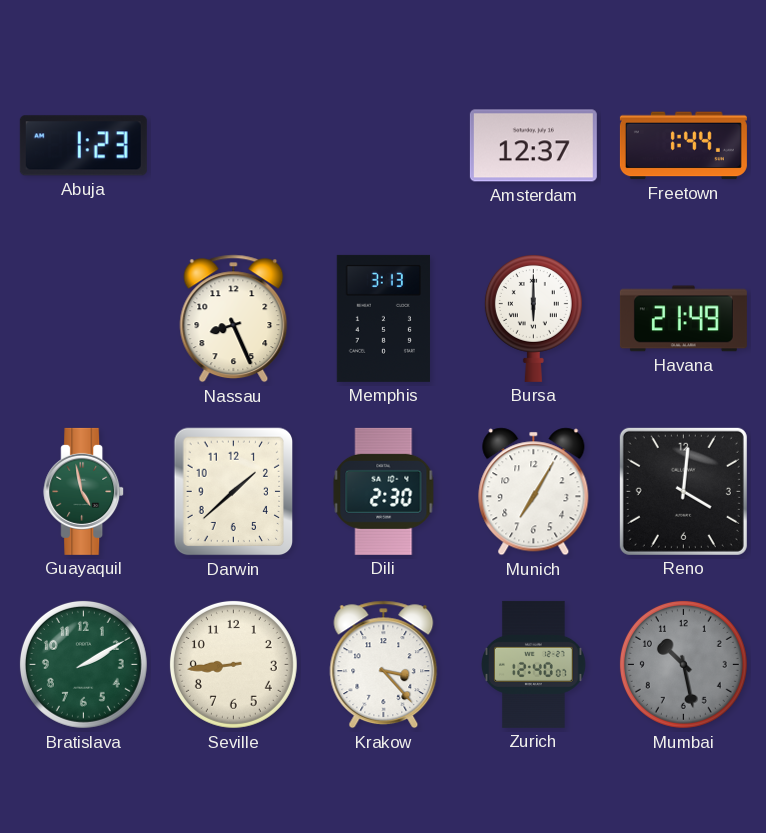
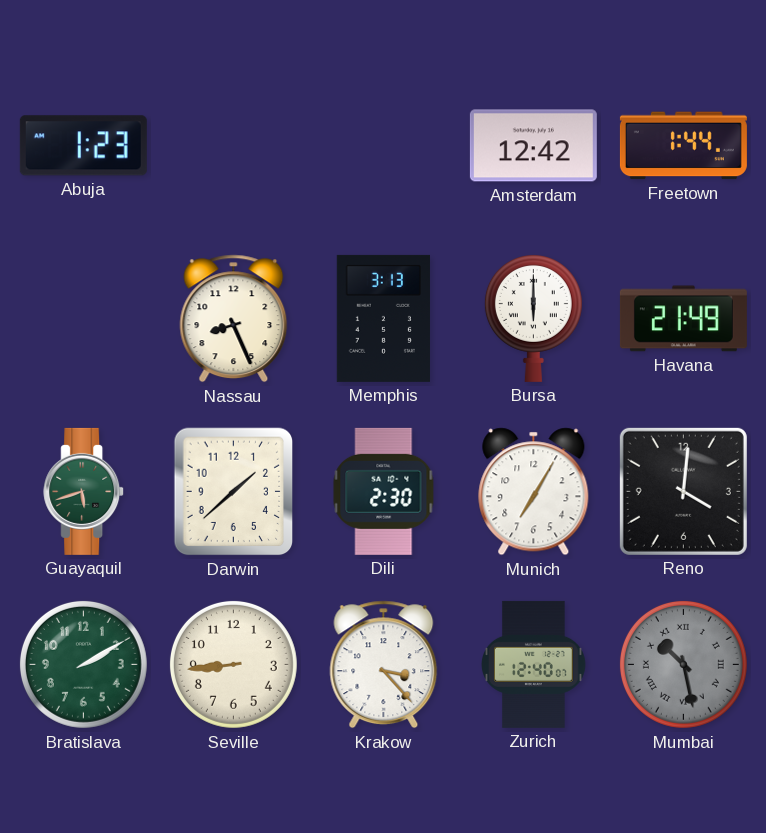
Amsterdam: 12:37 -> 12:42
Guayaquil: 4:58 -> 5:42
Mumbai numerals: Arabic -> Roman
